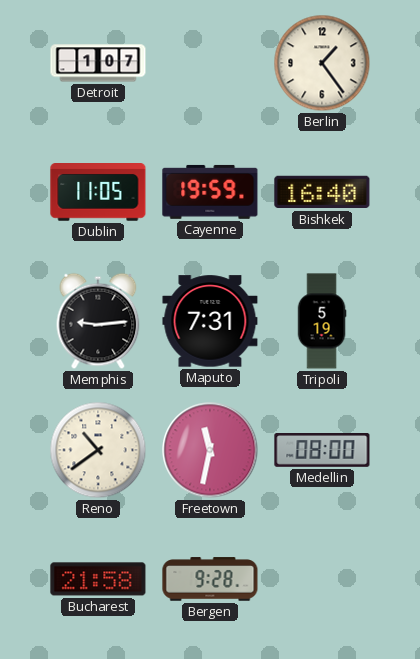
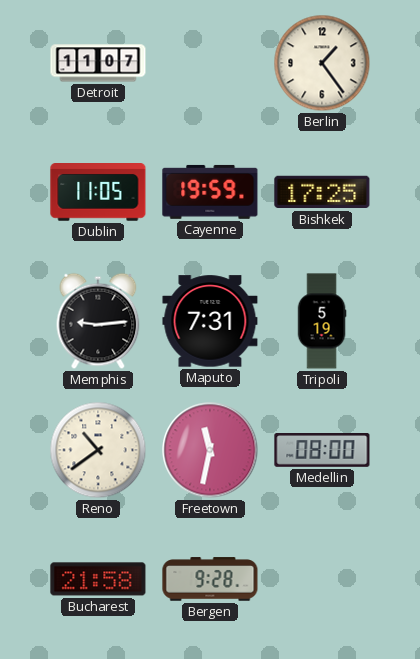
Detroit: 1:07 -> 11:07
Bishkek: 16:40 -> 17:25
